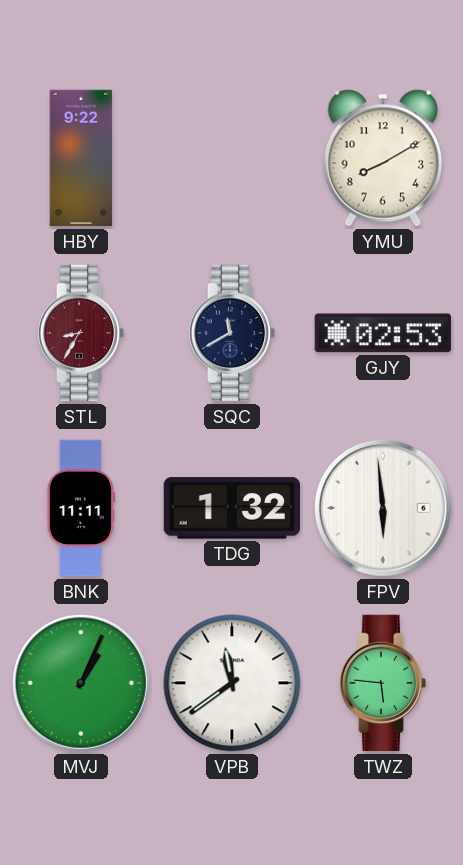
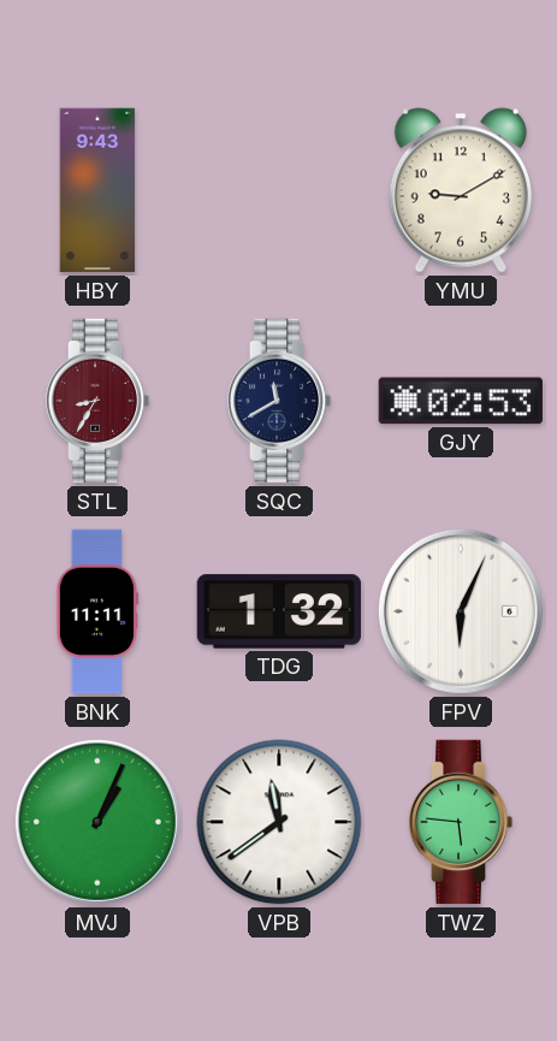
HBY: 9:22 -> 9:43
YMU: 8:10 -> 9:10
FPV: 5:59 -> 6:04
